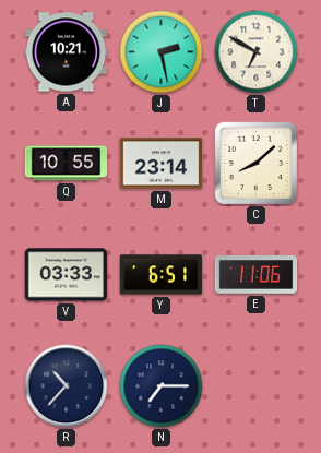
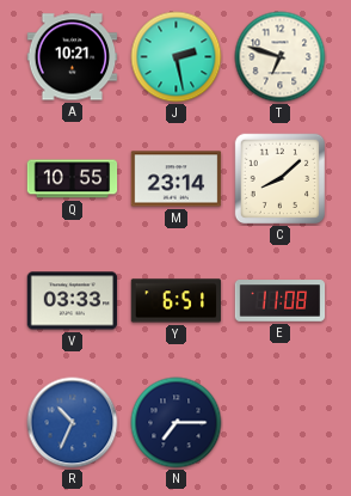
T: 6:50 -> 6:48
E: 11:06 -> 11:08
R: 10:37 -> 10:34
R dial: navy -> blue
